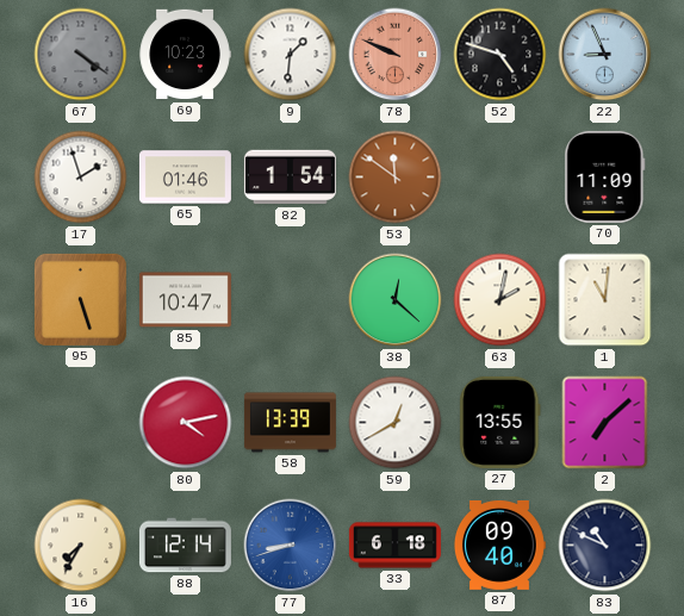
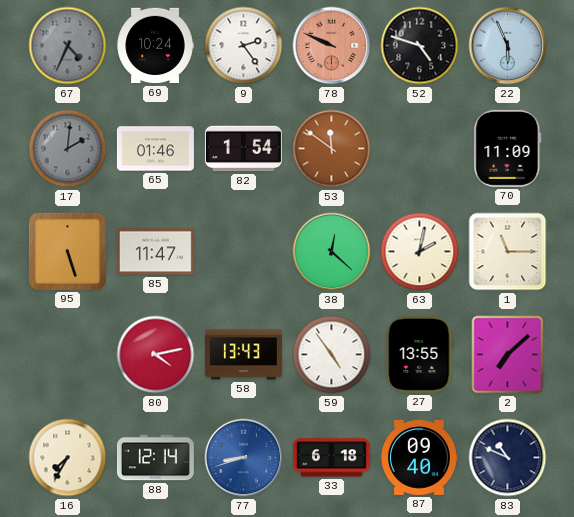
67: 4:21 -> 4:34
69: 10:23 -> 10:24
9: 1:31 -> 2:24
22: 8:56 -> 5:56
17: 1:57 -> 2:01
17 dial: white -> grey
85: 10:47 -> 11:47
1: 11:01 -> 11:15
58: 13:39 -> 13:43
59: 12:40 -> 4:54
